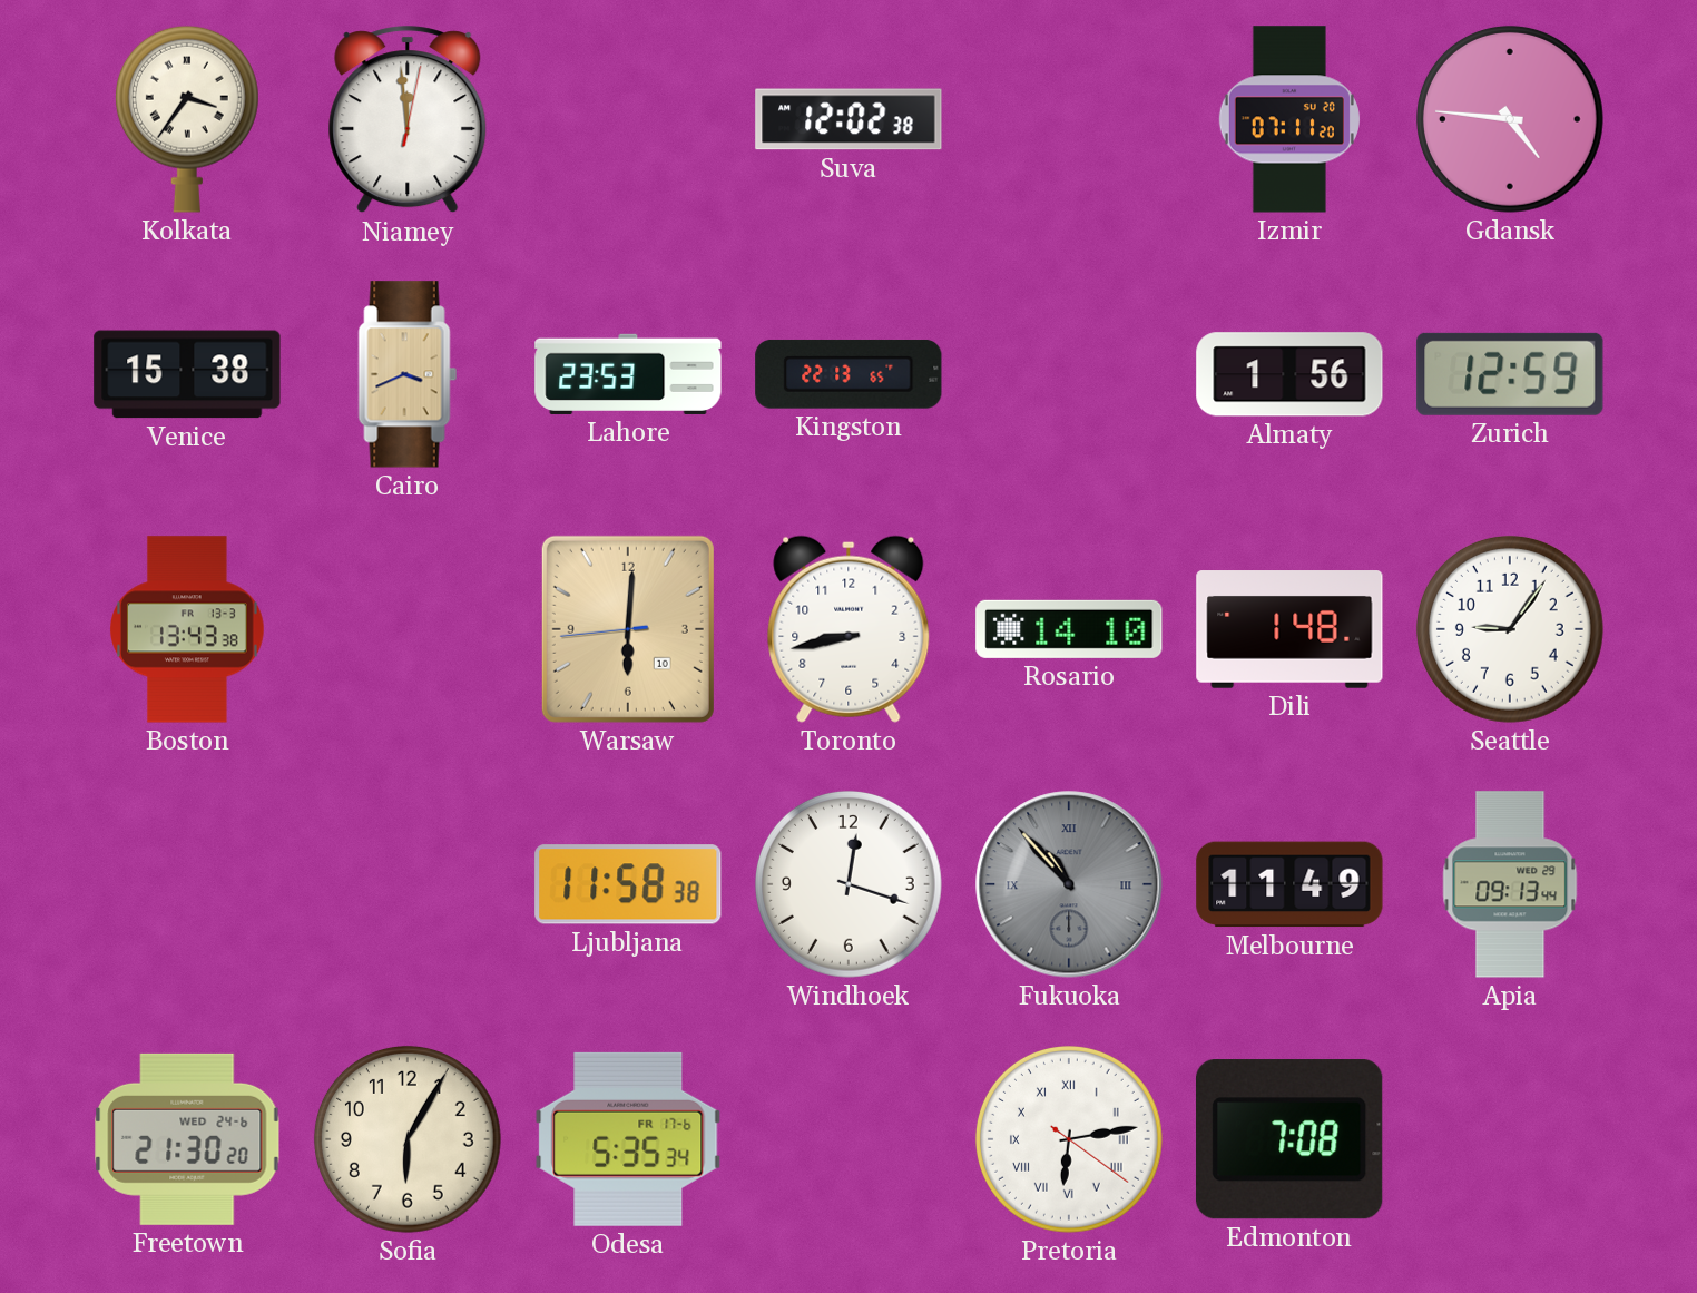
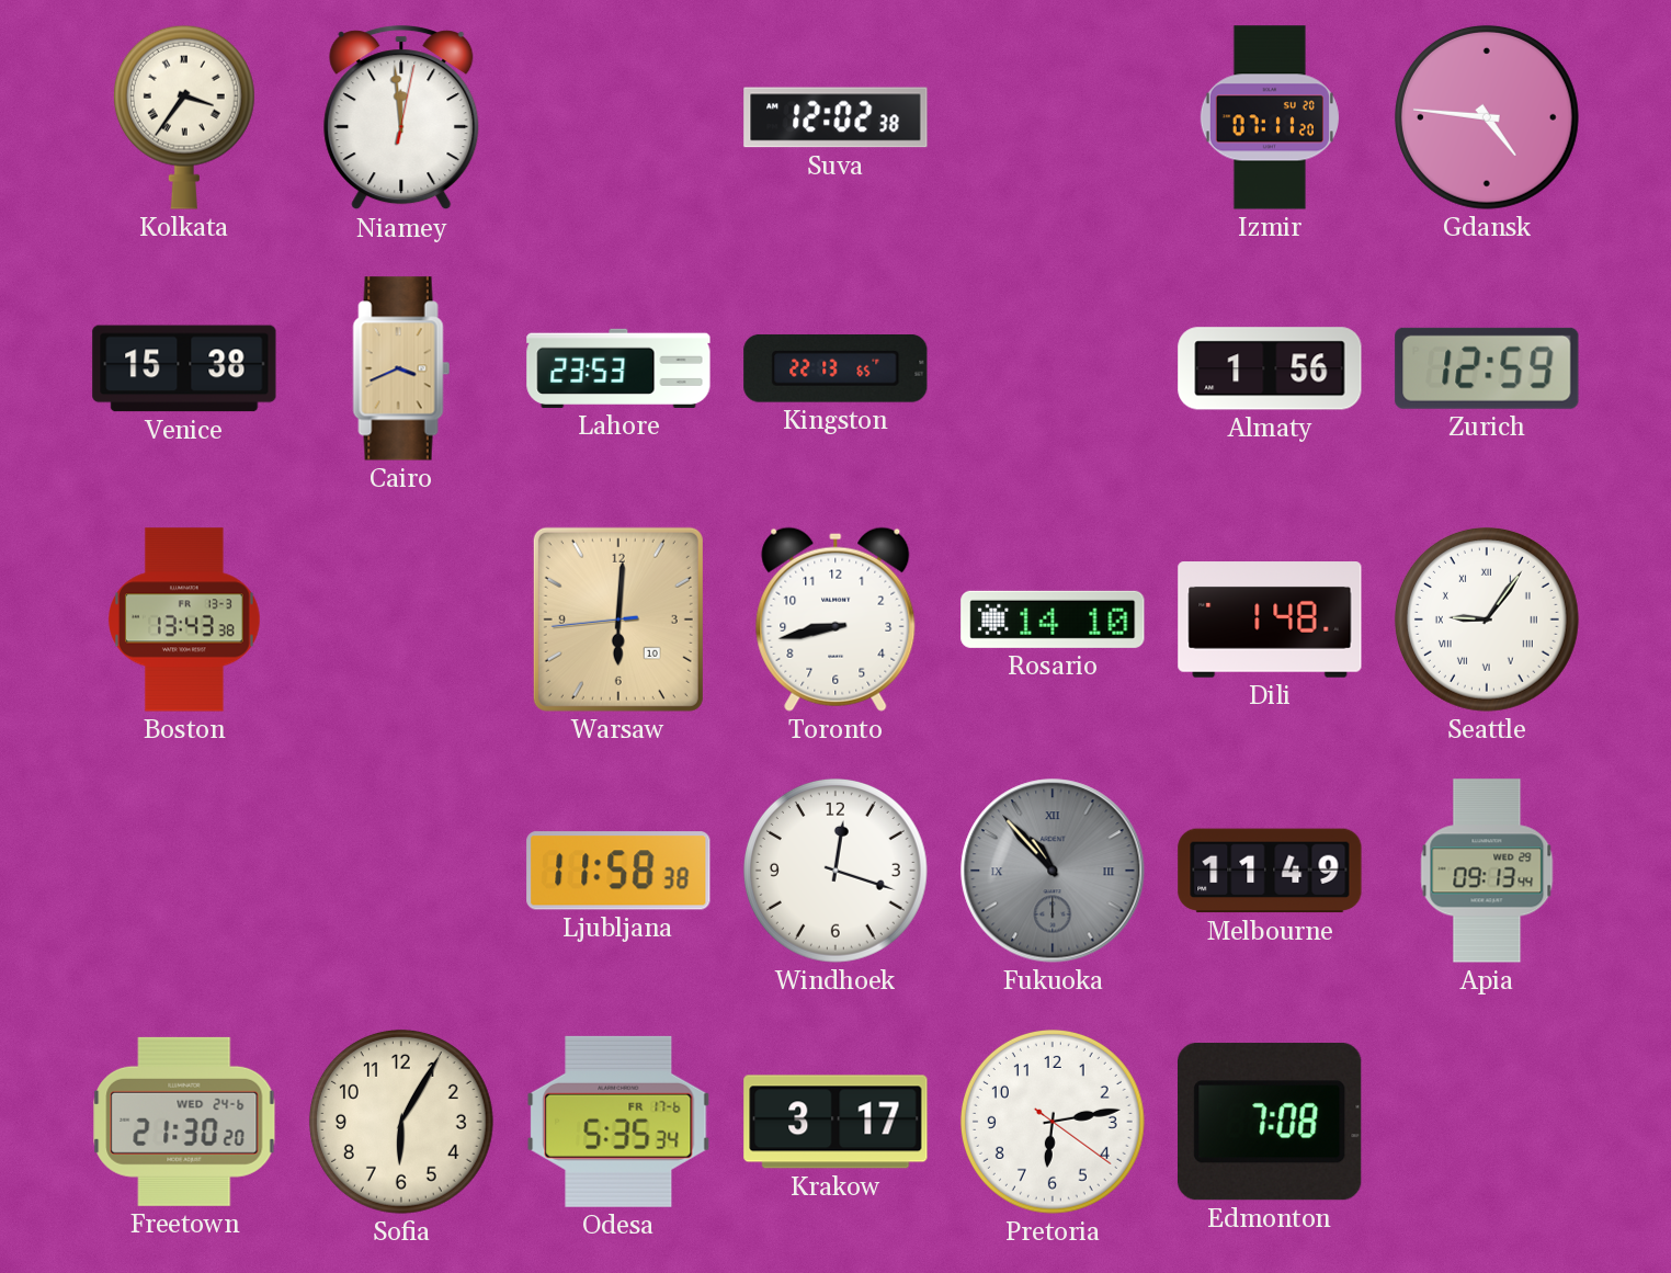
Seattle numerals: Arabic -> Roman
Krakow: none -> 3:17
Pretoria numerals: Roman -> Arabic
